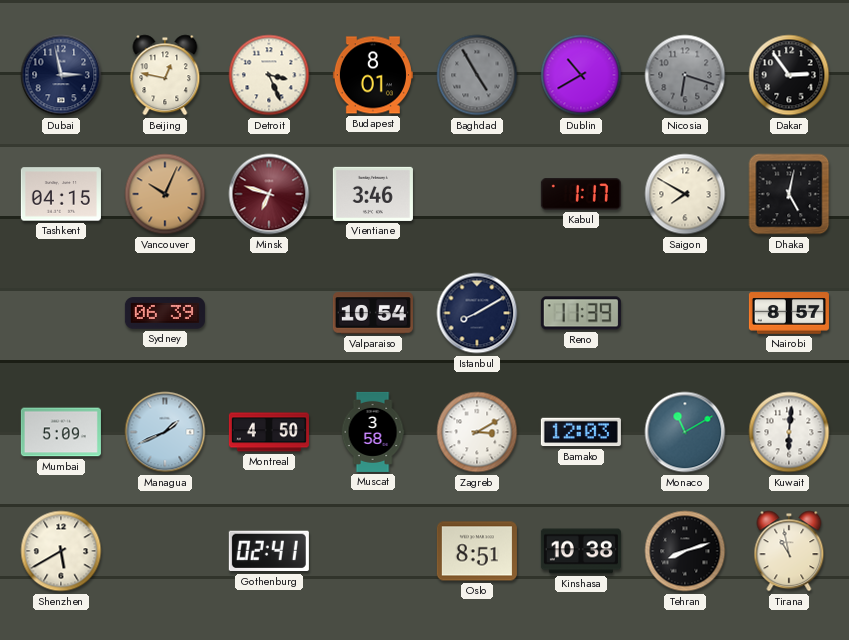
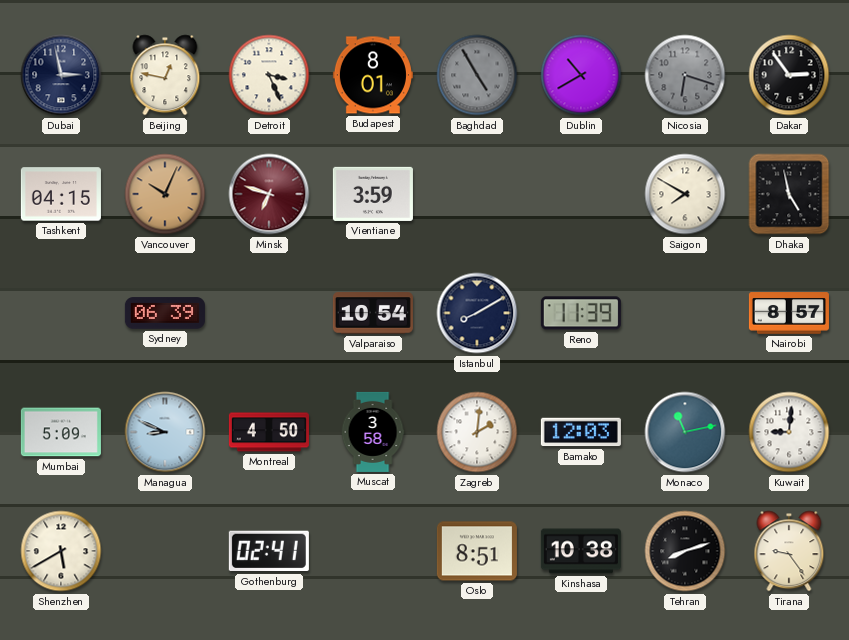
Vientiane: 3:46 -> 3:59
Kabul: 1:17 -> none
Dhaka: 5:02 -> 4:58
Managua: 1:41 -> 8:49
Zagreb: 3:10 -> 2:01
Monaco: 11:10 -> 11:13
Kuwait: 6:01 -> 9:01
Tirana: 10:58 -> 9:24
